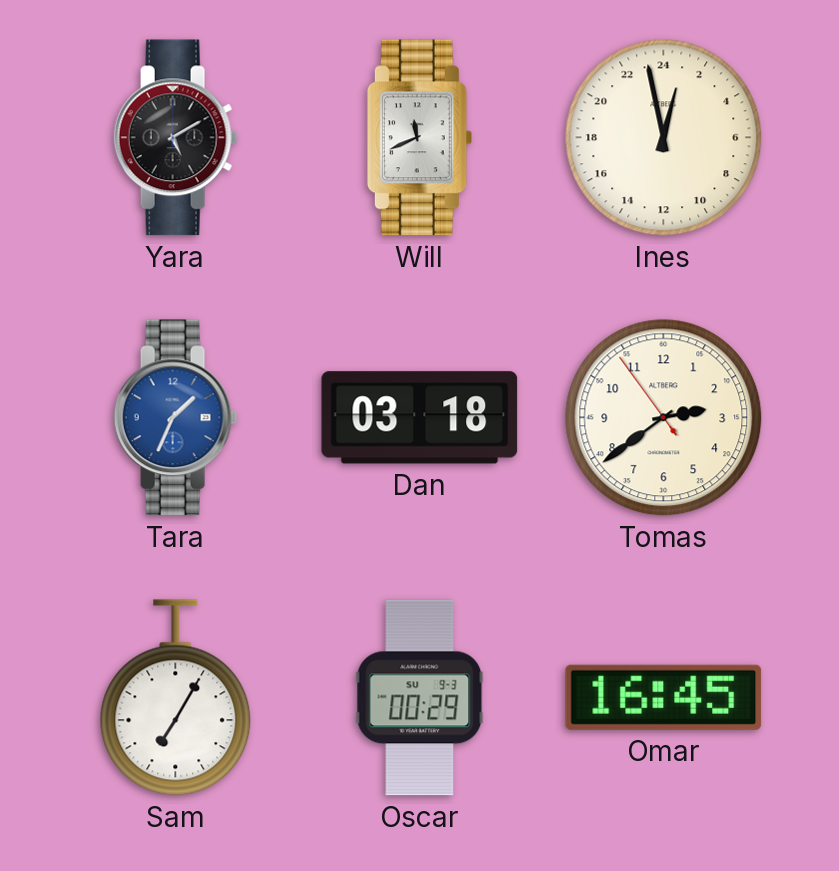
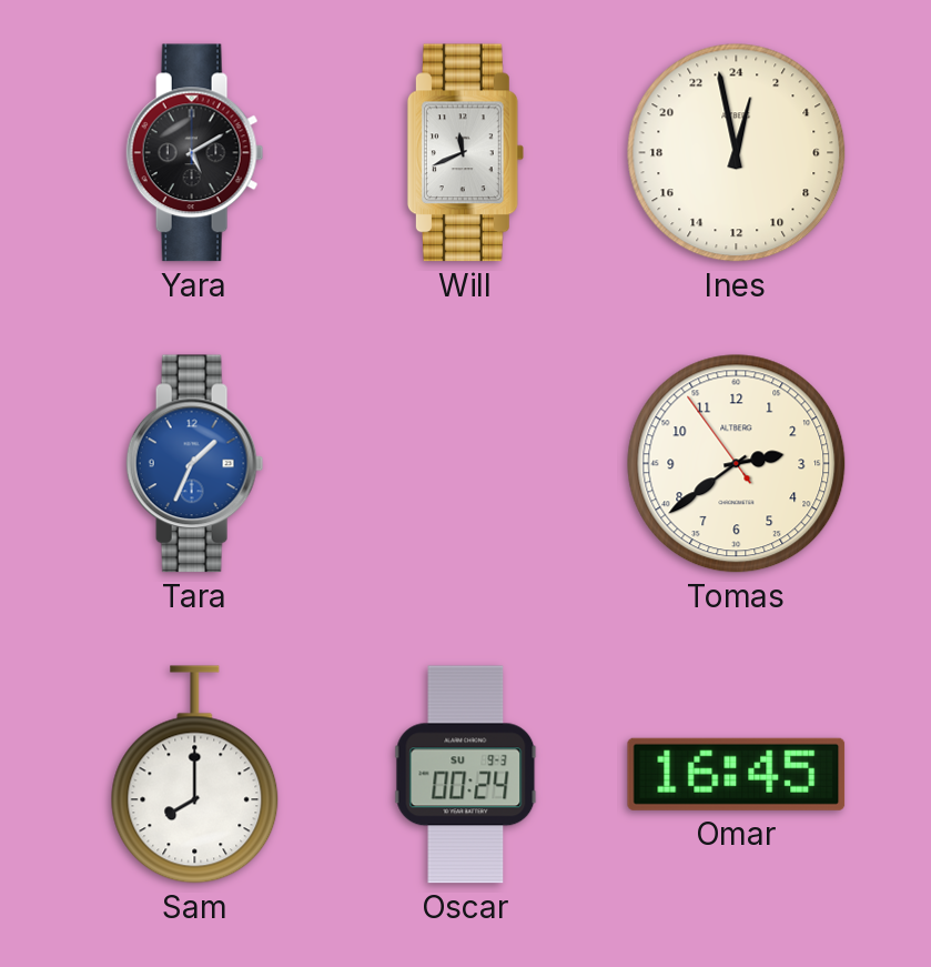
Dan: 03:18 -> none
Sam: 7:05 -> 8:00
Oscar: 00:29 -> 00:24
